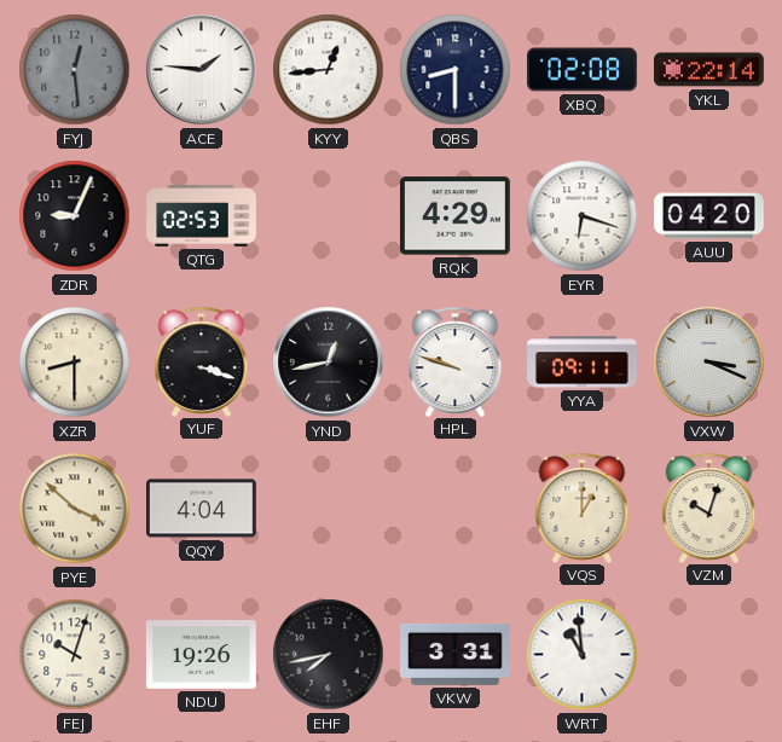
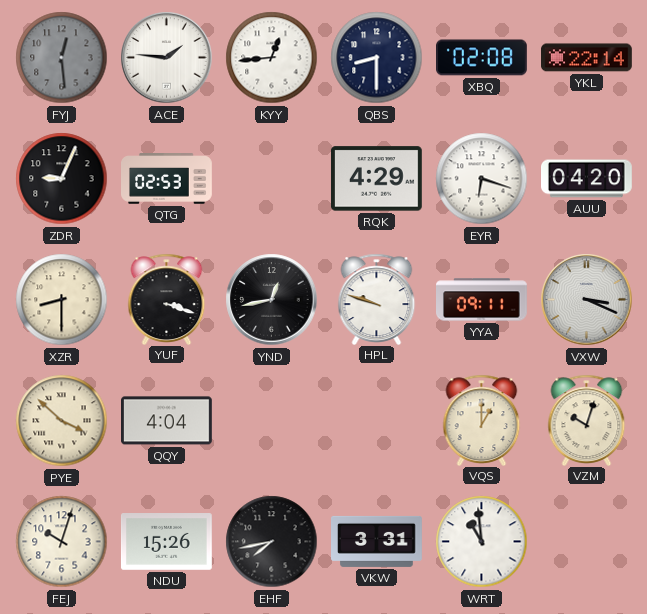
NDU: 19:26 -> 15:26
